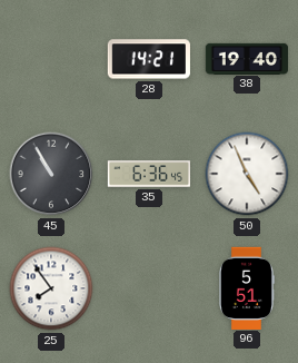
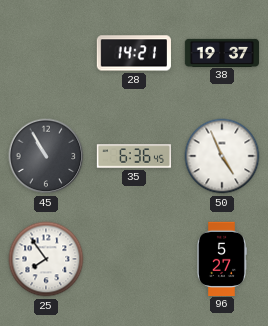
38: 19:40 -> 19:37
96: 5:51 -> 5:27
